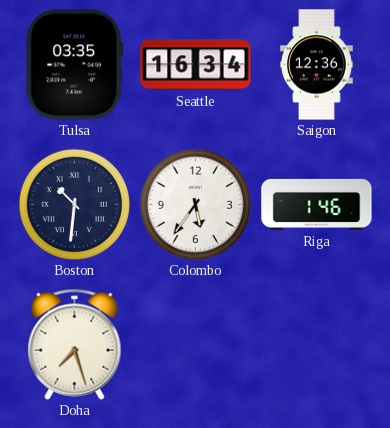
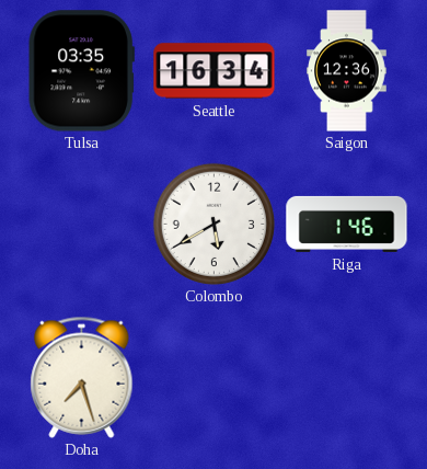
Boston: 10:31 -> none
Colombo: 5:36 -> 5:40
